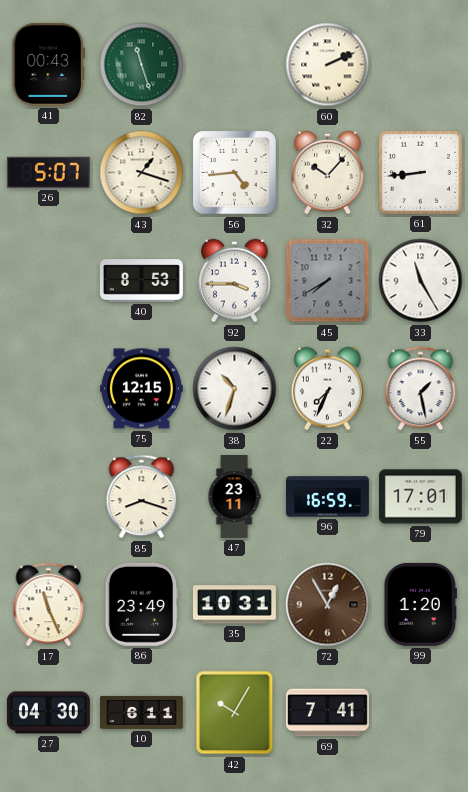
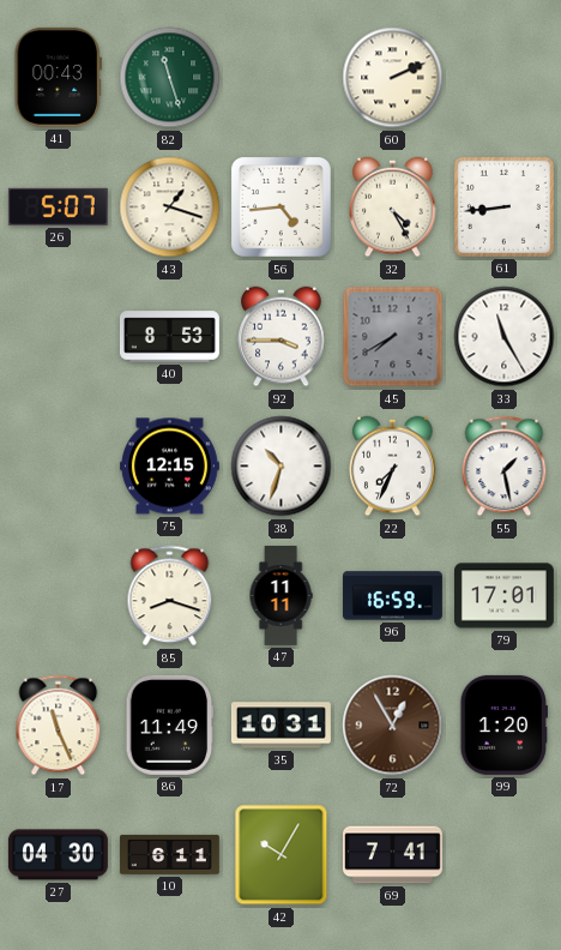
32: 10:07 -> 4:25
47: 23:11 -> 11:11
86: 23:49 -> 11:49
